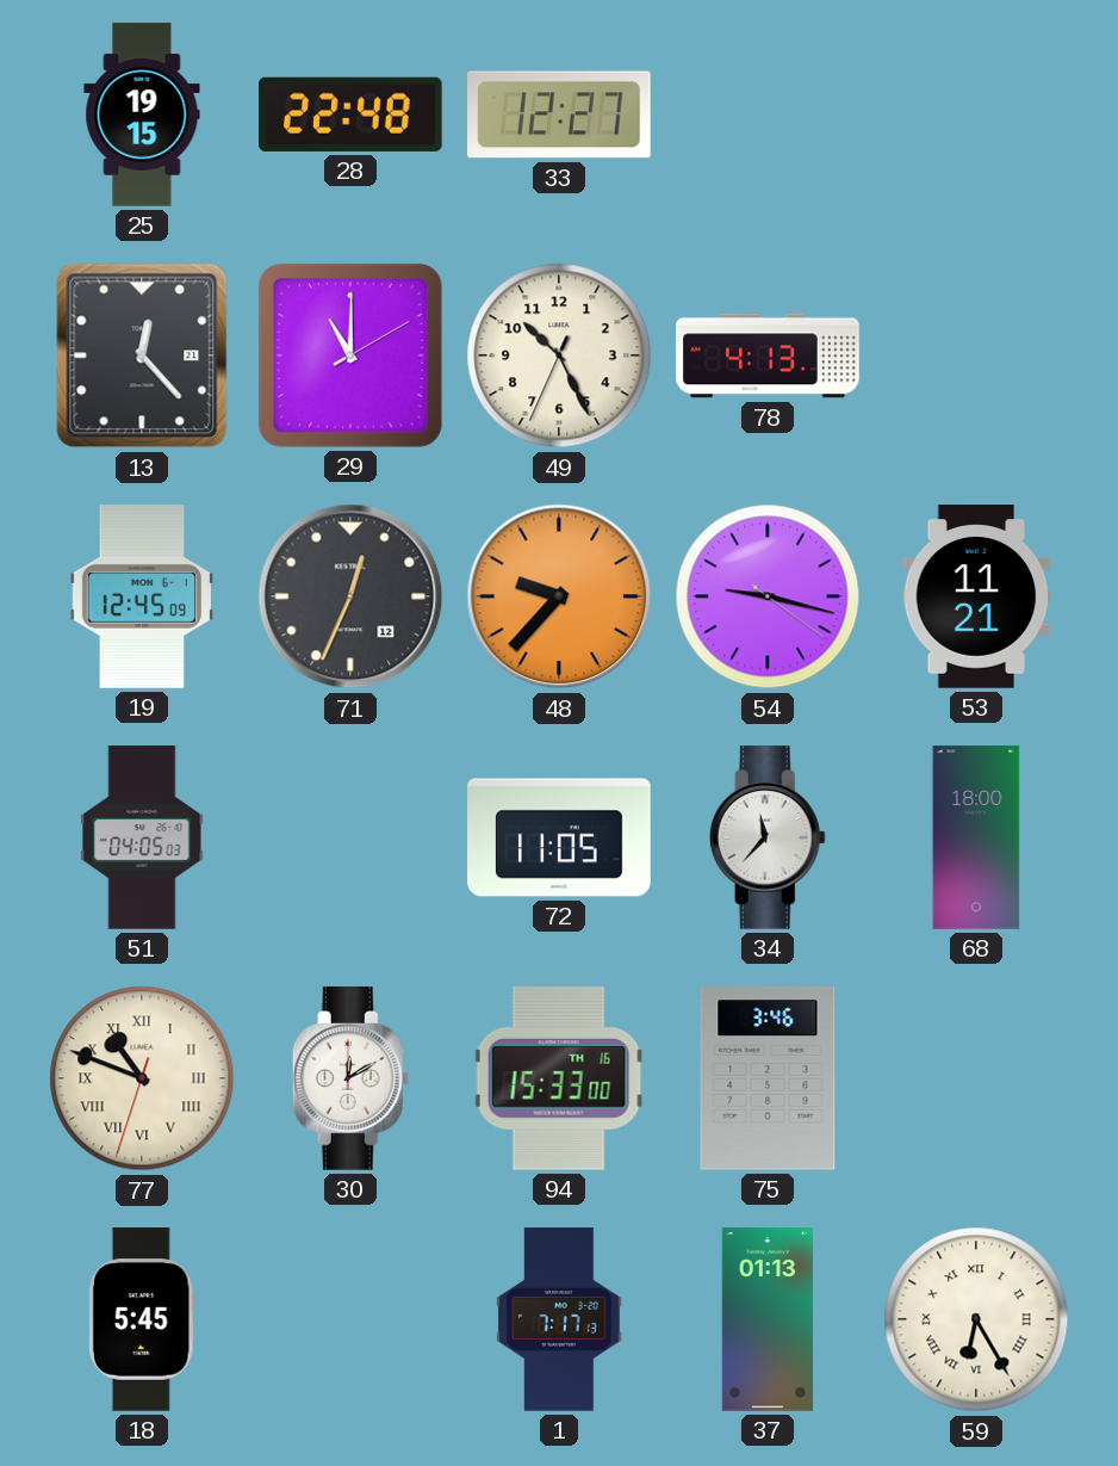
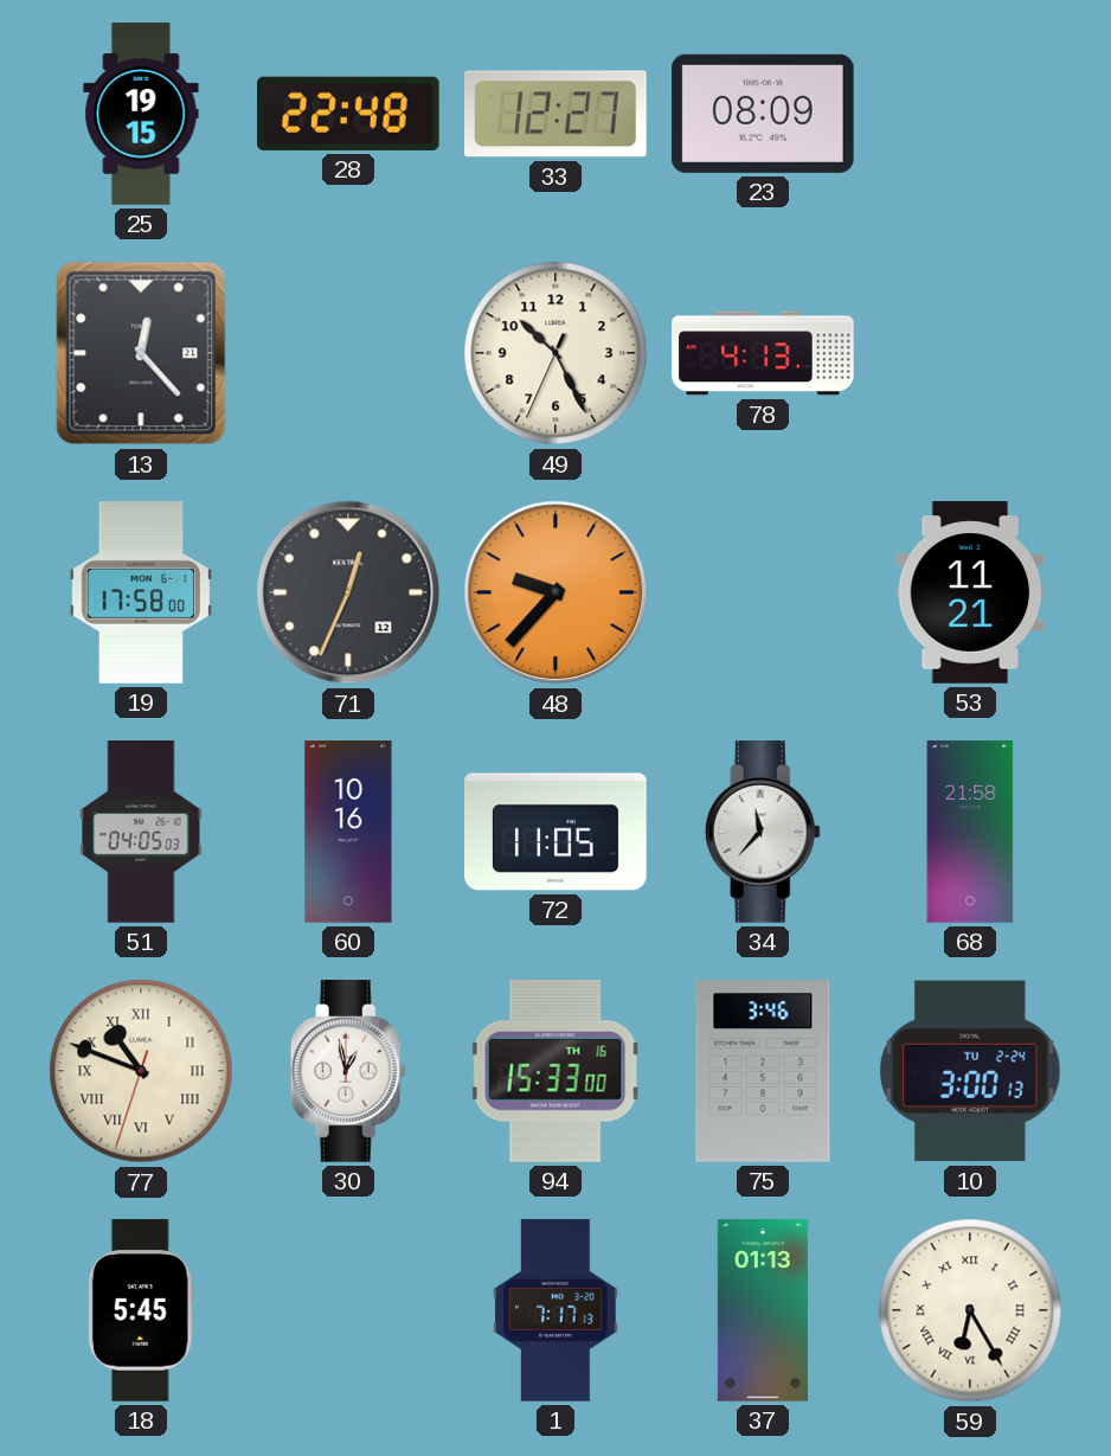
23: none -> 08:09
29: 11:00 -> none
19: 12:45 -> 17:58
54: 9:17 -> none
60: none -> 10:16
68: 18:00 -> 21:58
30: 12:10 -> 12:58
10: none -> 3:00
